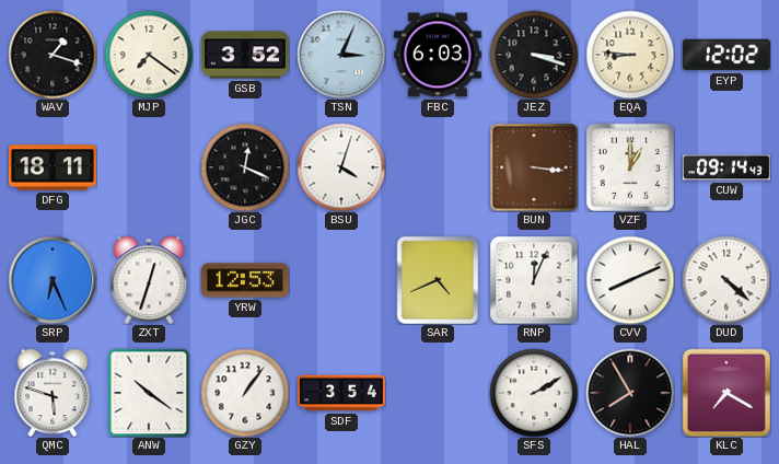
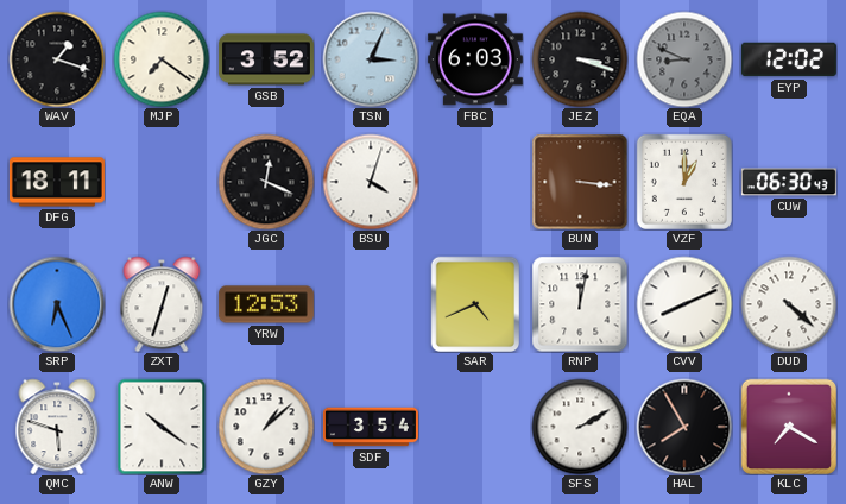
EQA: 8:46 -> 8:49
EQA dial: cream -> grey
CUW: 09:14 -> 06:30
RNP: 12:04 -> 12:02
GZY: 1:06 -> 1:08
